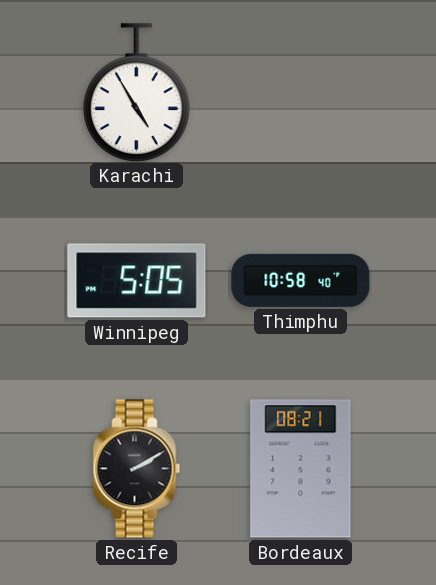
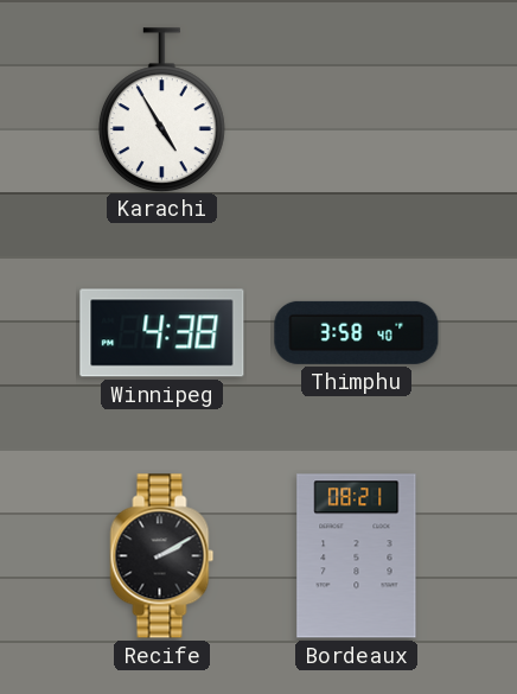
Winnipeg: 5:05 -> 4:38
Thimphu: 10:58 -> 3:58
